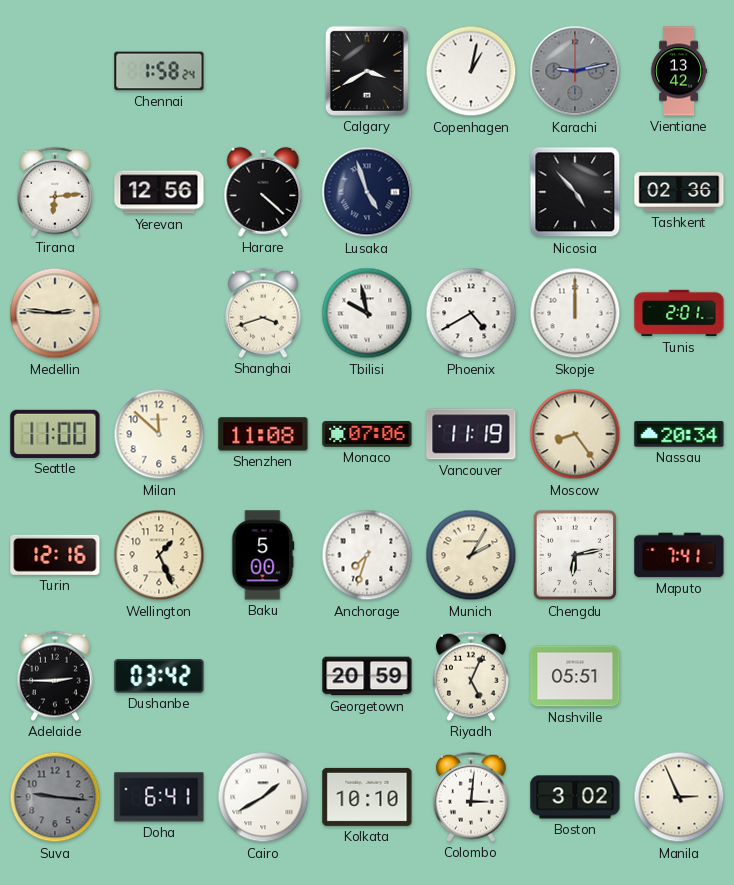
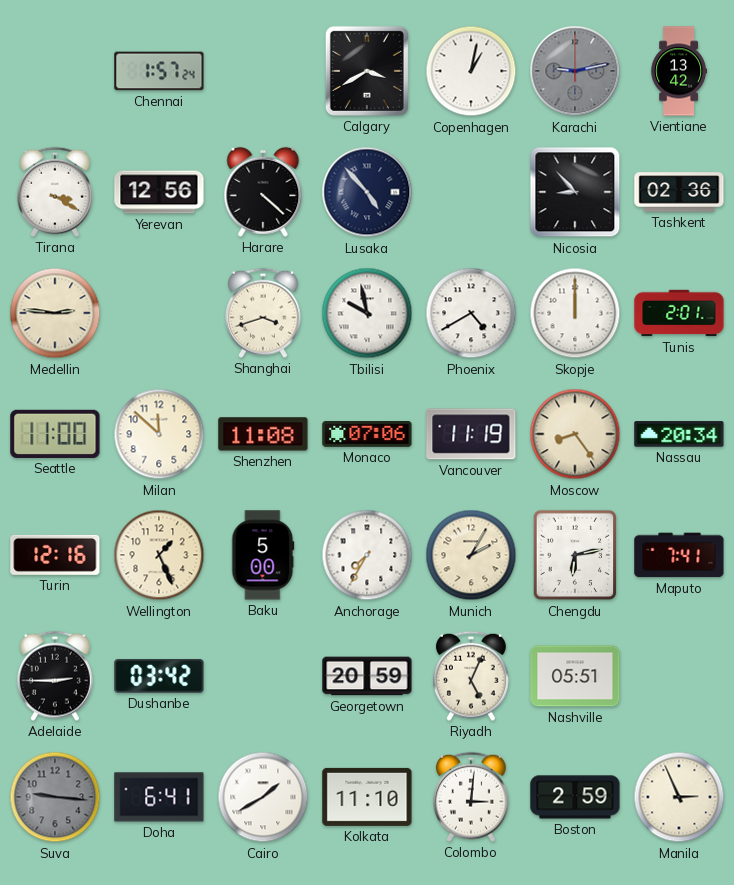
Chennai: 1:58 -> 1:57
Tirana: 6:14 -> 3:20
Lusaka: 4:57 -> 4:53
Nicosia: 4:53 -> 8:53
Anchorage: 7:33 -> 7:35
Kolkata: 10:10 -> 11:10
Boston: 3:02 -> 2:59
